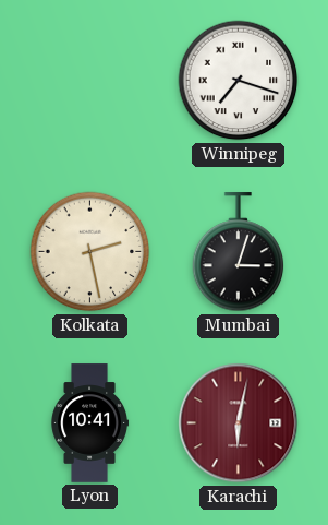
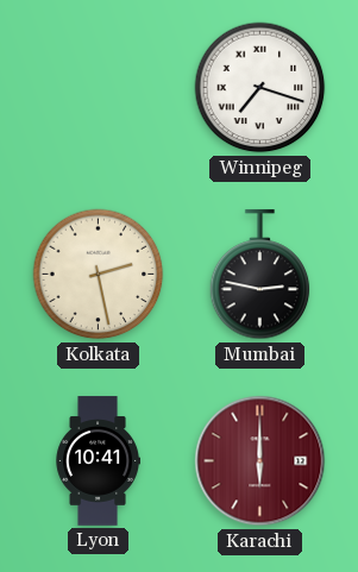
Mumbai: 3:03 -> 2:47
Karachi: 6:02 -> 6:00
